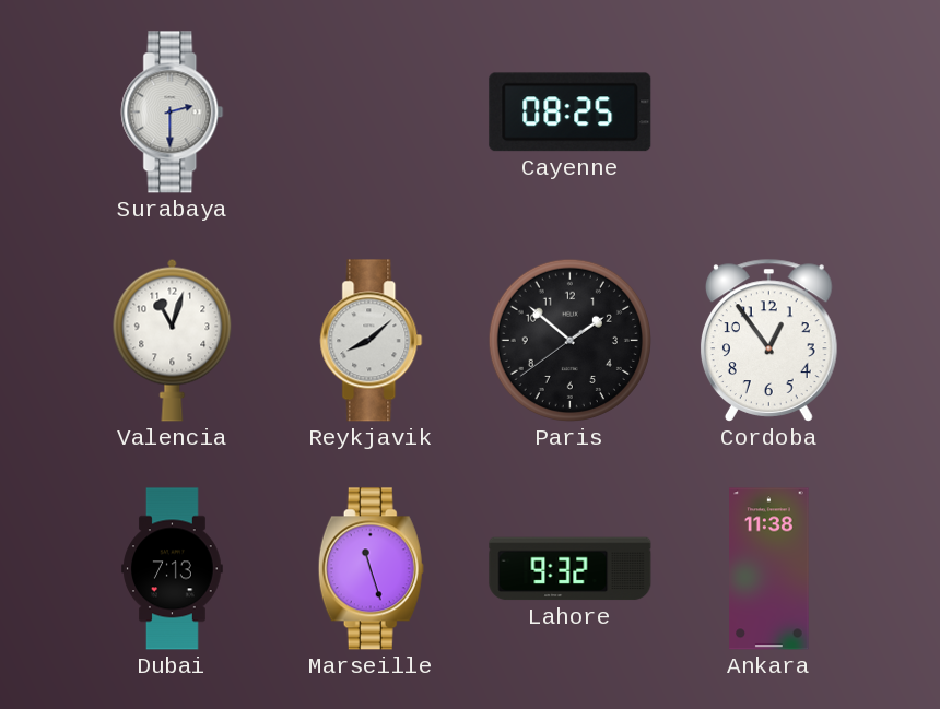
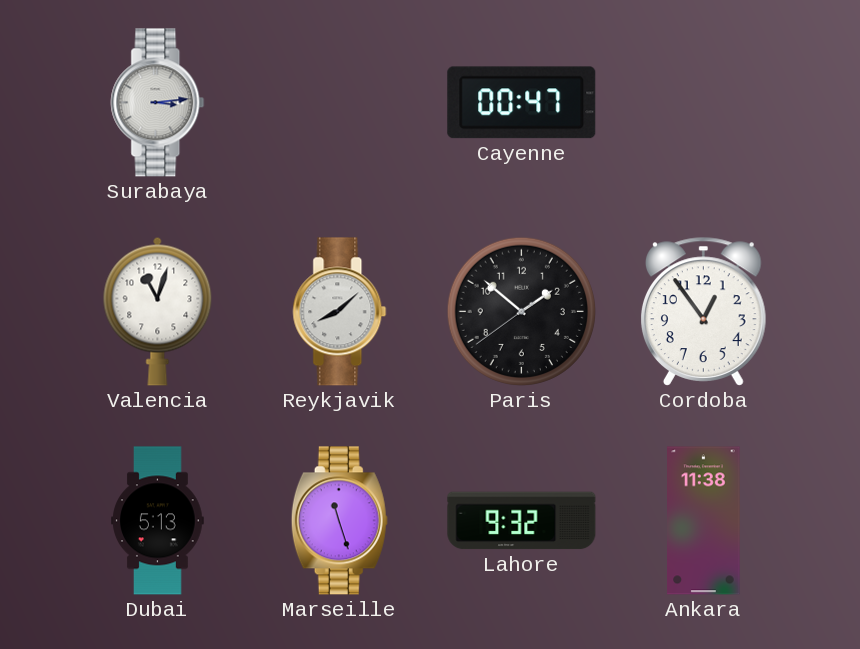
Surabaya: 2:30 -> 3:14
Cayenne: 08:25 -> 00:47
Dubai: 7:13 -> 5:13
